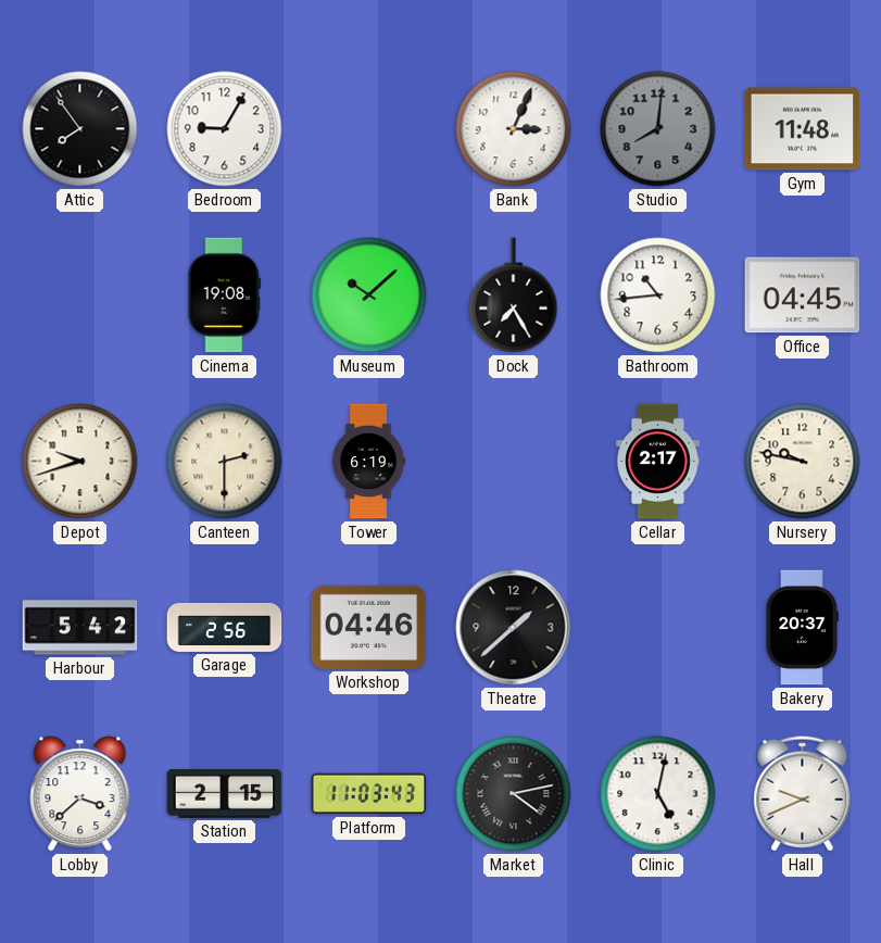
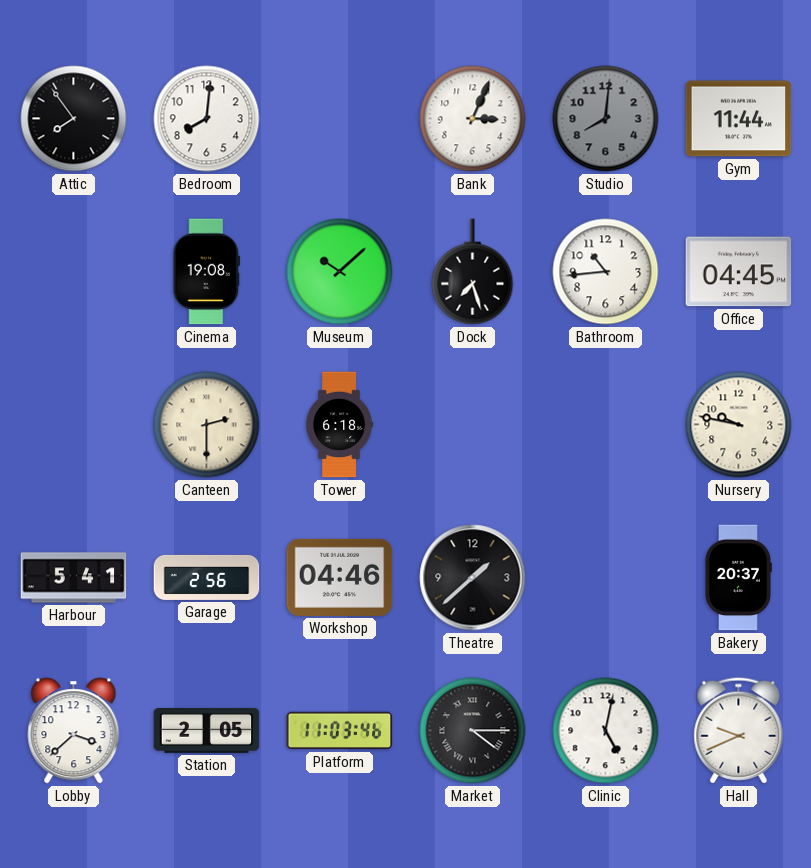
Bedroom: 9:05 -> 8:01
Gym: 11:48 -> 11:44
Dock: 7:25 -> 7:27
Depot: 9:42 -> none
Tower: 6:19 -> 6:18
Cellar: 2:17 -> none
Harbour: 5:42 -> 5:41
Station: 2:15 -> 2:05
Platform: 11:03:43 -> 11:03:46
Market: 4:13 -> 4:15
